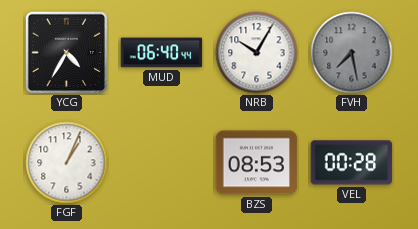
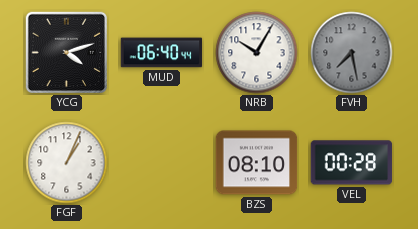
YCG: 4:35 -> 4:12
BZS: 08:53 -> 08:10
